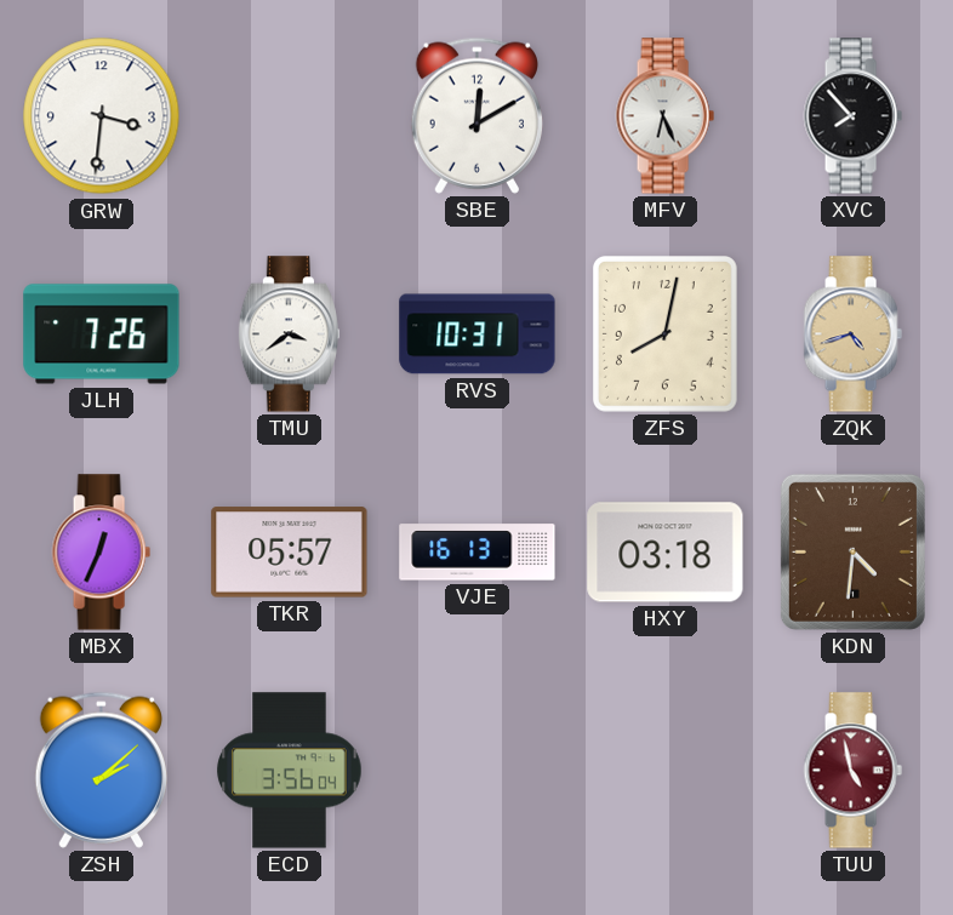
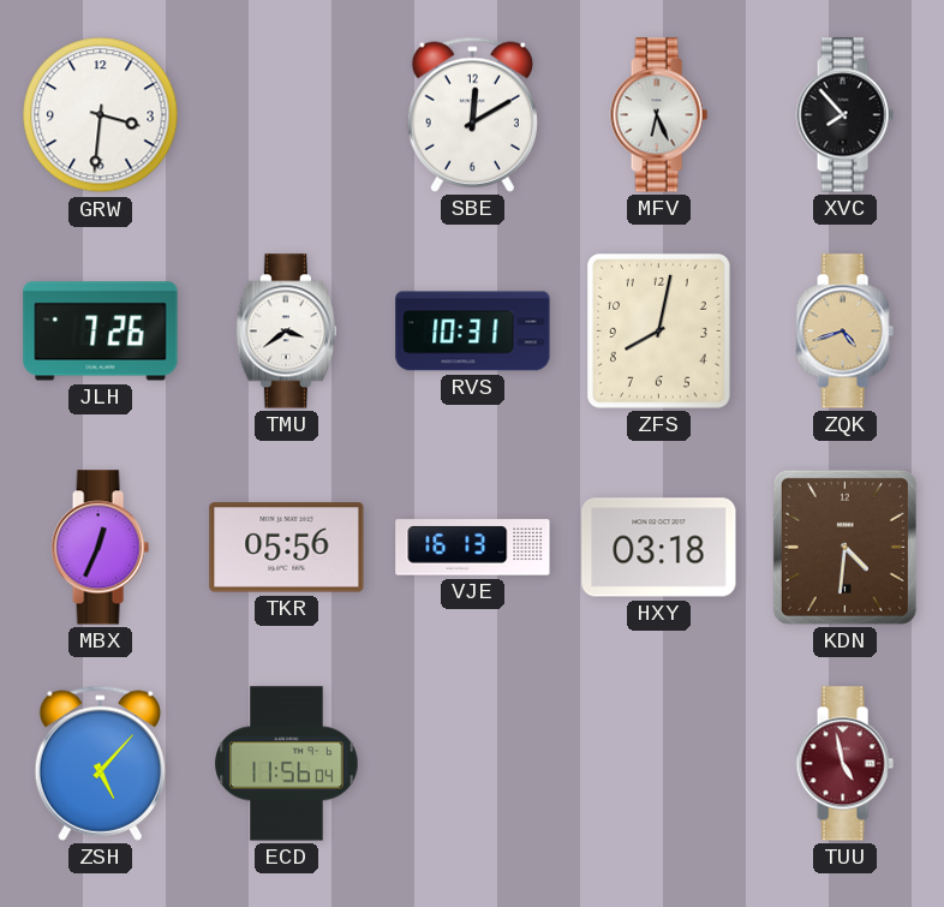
TKR: 05:57 -> 05:56
ZSH: 2:08 -> 5:07
ECD: 3:56 -> 11:56
